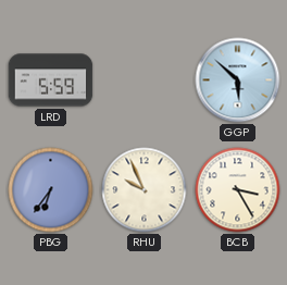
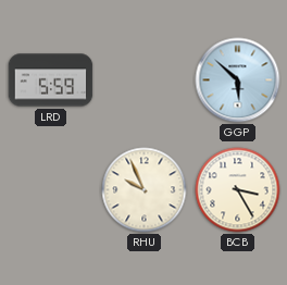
PBG: 6:36 -> none
